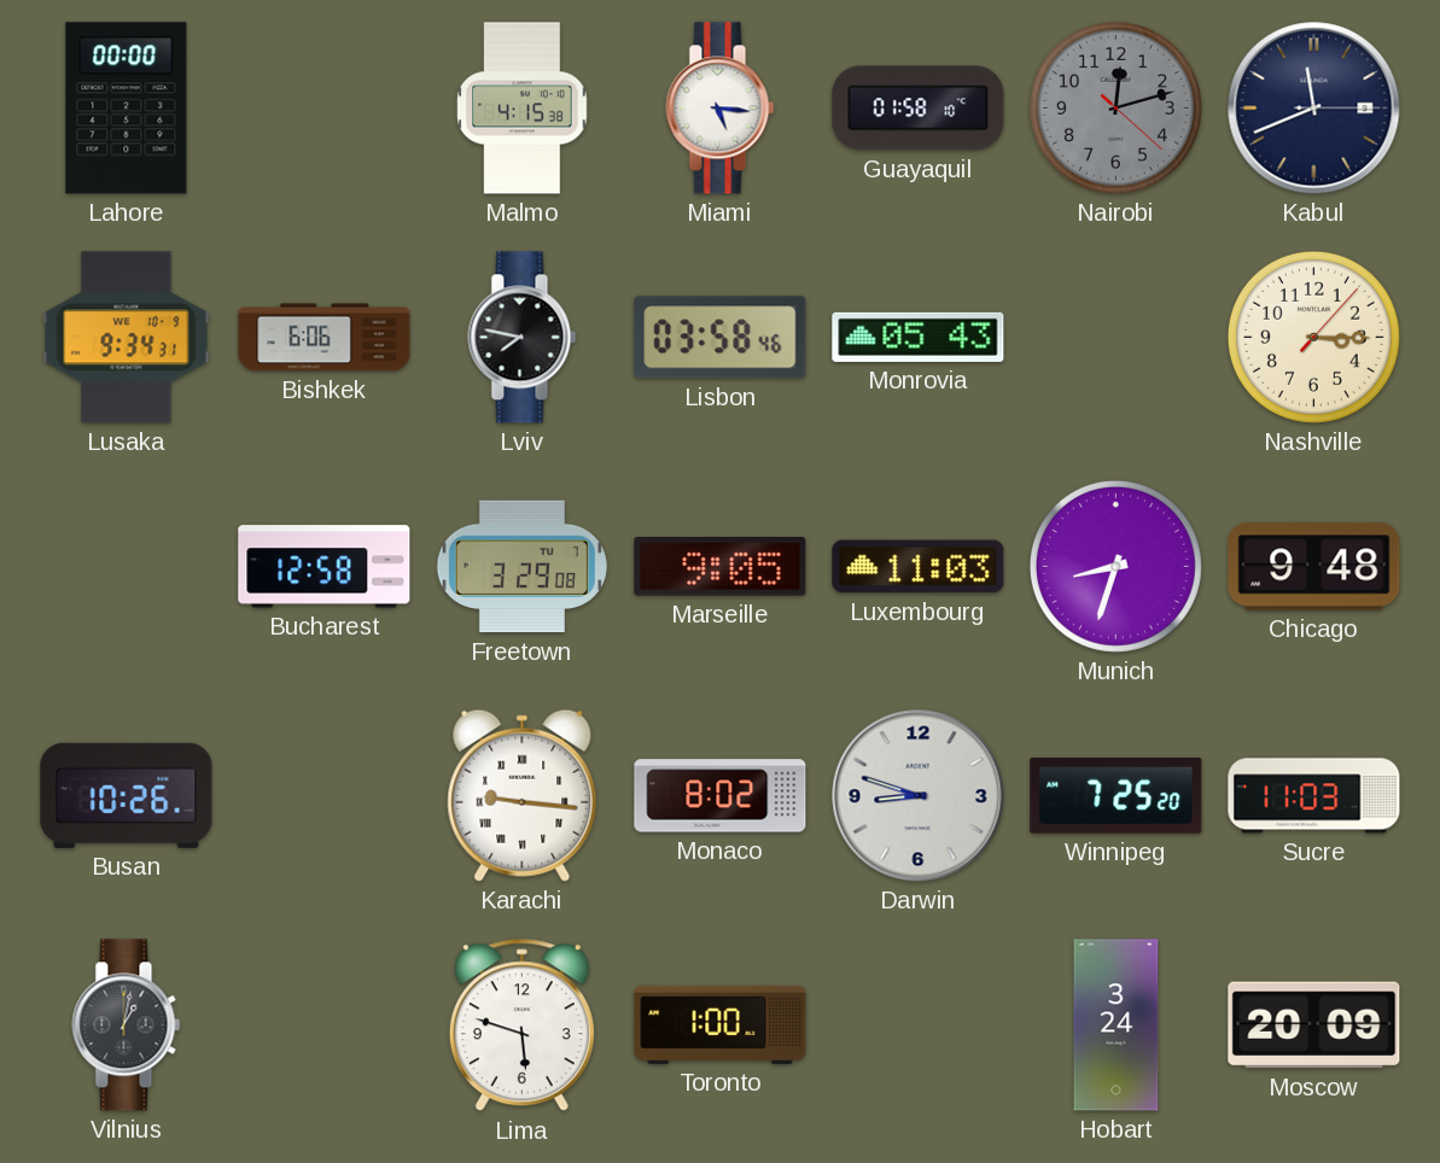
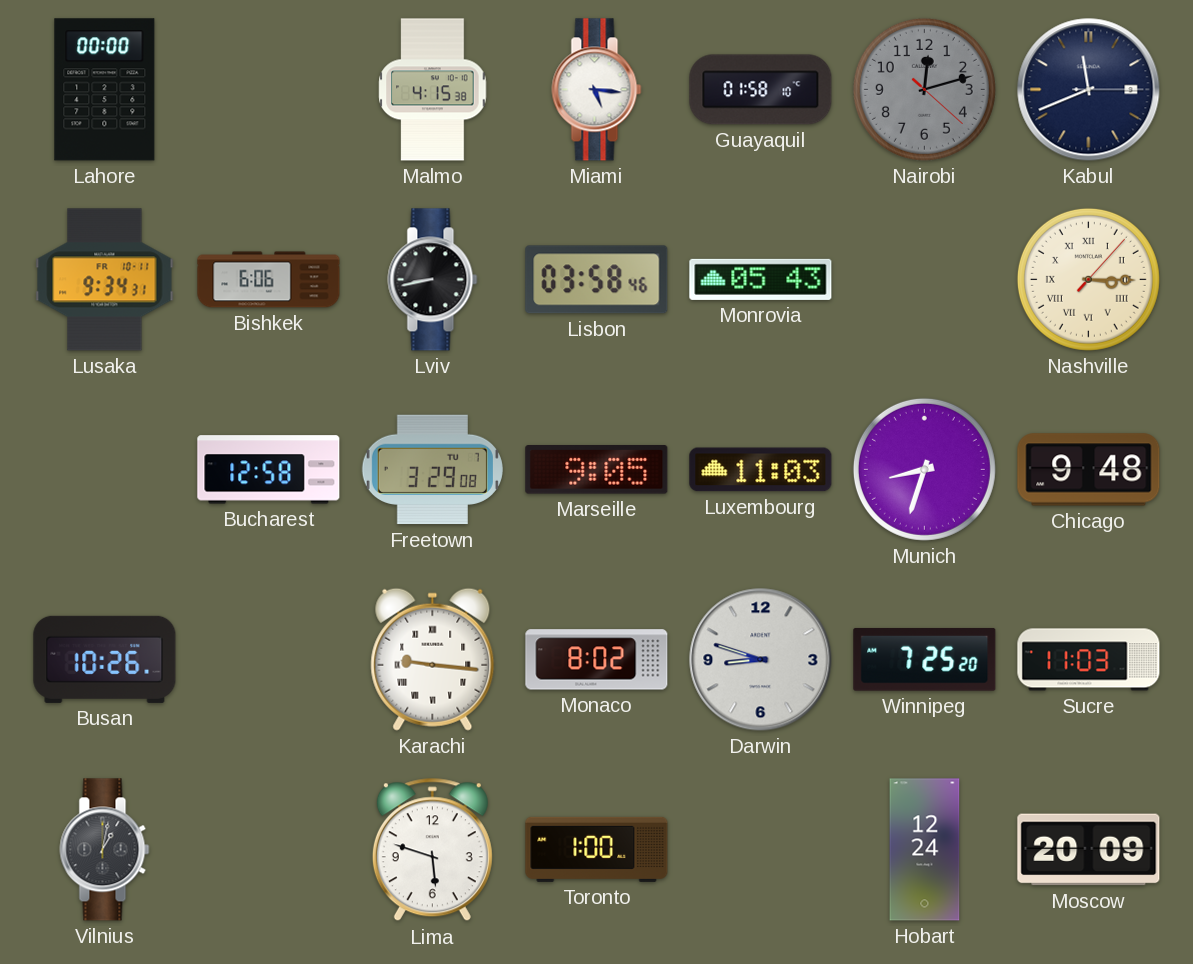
Lusaka date: WE 10-9 -> FR 10-11
Lviv: 7:47 -> 8:43
Nashville numerals: Arabic -> Roman
Hobart: 3:24 -> 12:24
